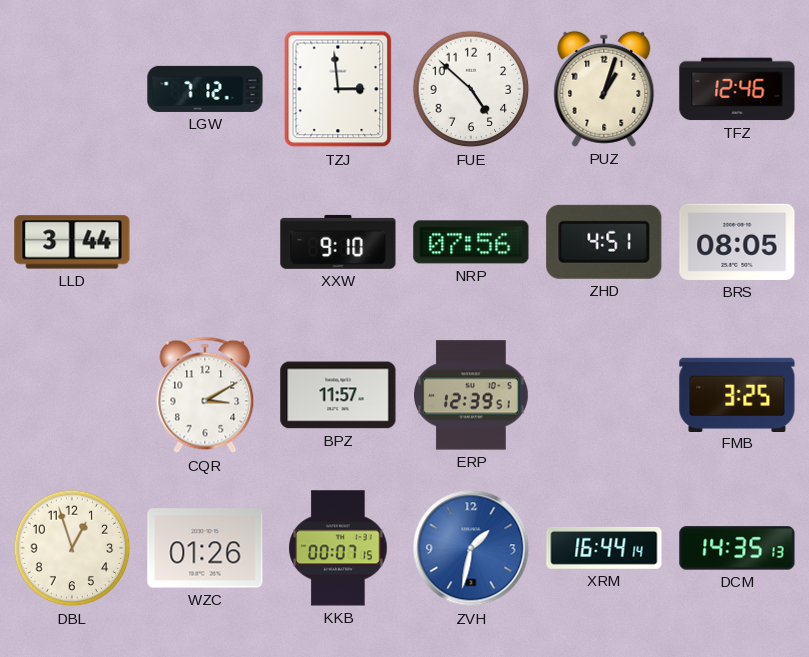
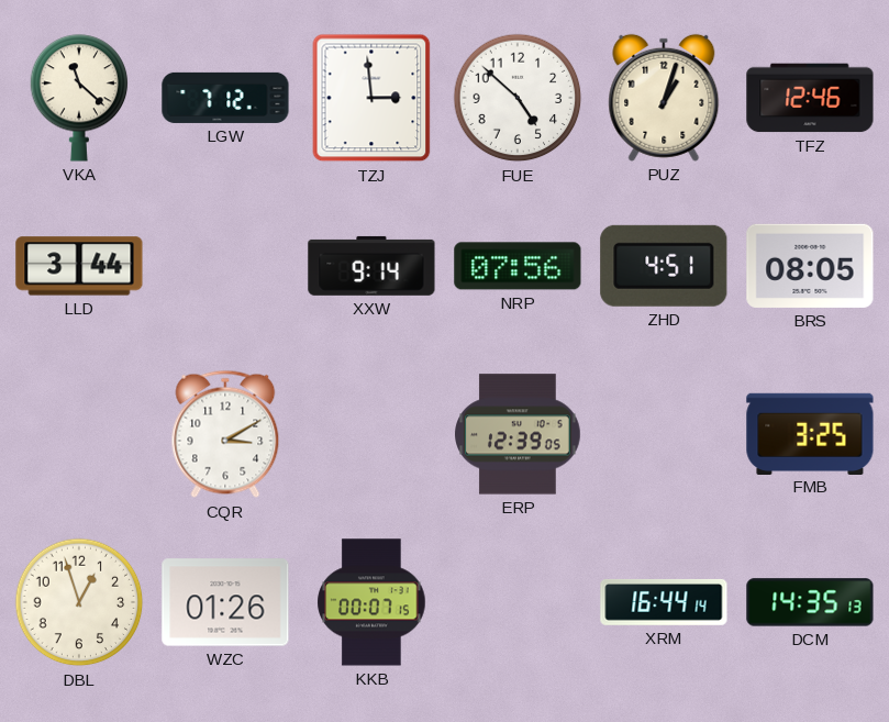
VKA: none -> 11:22
XXW: 9:10 -> 9:14
BPZ: 11:57 -> none
ERP: 12:39:51 -> 12:39:05
ZVH: 1:32 -> none
